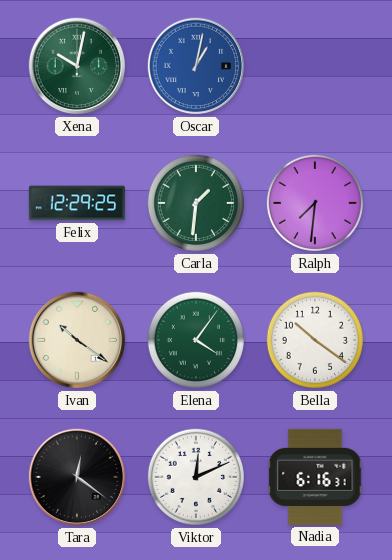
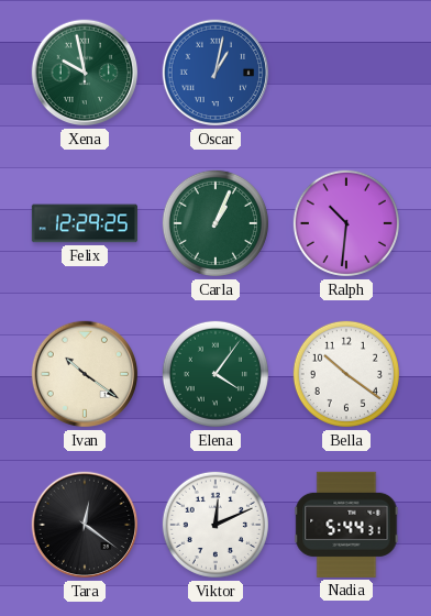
Xena: 10:02 -> 9:58
Carla: 1:31 -> 1:04
Ralph: 7:31 -> 10:31
Nadia: 6:16 -> 5:44
